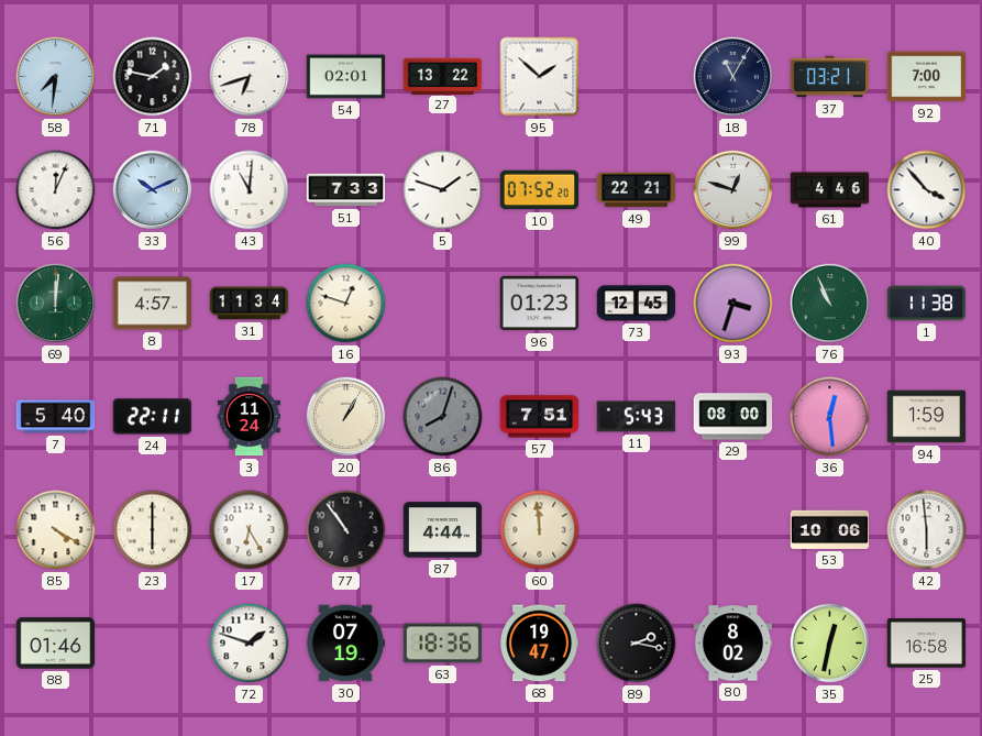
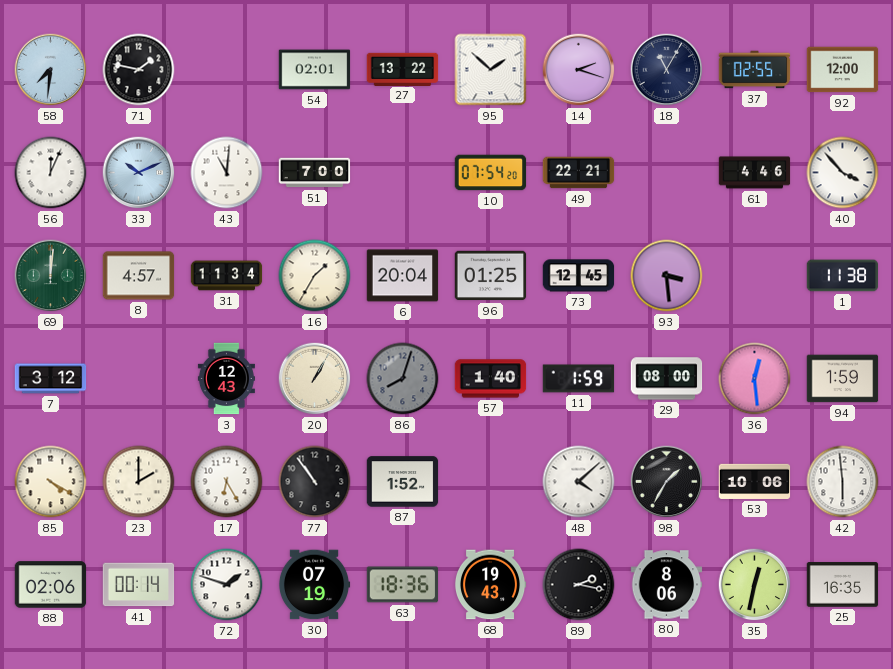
78: 6:42 -> none
14: none -> 2:18
37: 03:21 -> 02:55
92: 7:00 -> 12:00
51: 7:33 -> 7:00
5: 1:48 -> none
10: 07:52 -> 07:54
99: 12:48 -> none
16: 12:48 -> 1:35
6: none -> 20:04
96: 01:23 -> 01:25
93: 3:33 -> 3:29
76: 10:56 -> none
7: 5:40 -> 3:12
24: 22:11 -> none
3: 11:24 -> 12:43
57: 7:51 -> 1:40
11: 5:43 -> 1:59
23: 6:00 -> 2:00
87: 4:44 -> 1:52
60: 11:59 -> none
48: none -> 4:08
98: none -> 1:35
88: 01:46 -> 02:06
41: none -> 00:14
68: 19:47 -> 19:43
80: 8:02 -> 8:06
25: 16:58 -> 16:35
